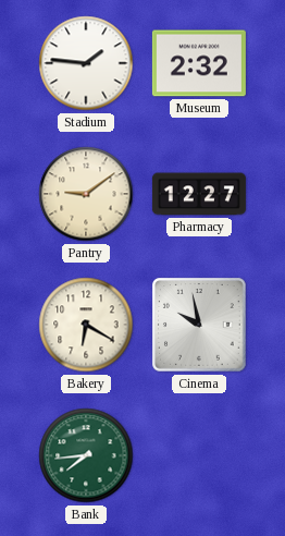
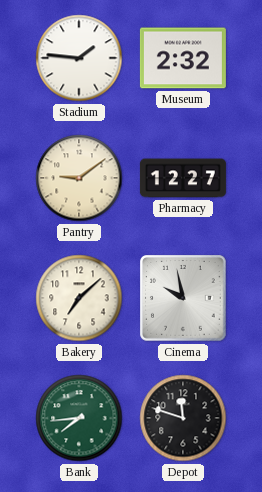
Bakery: 6:20 -> 7:08
Depot: none -> 11:48
